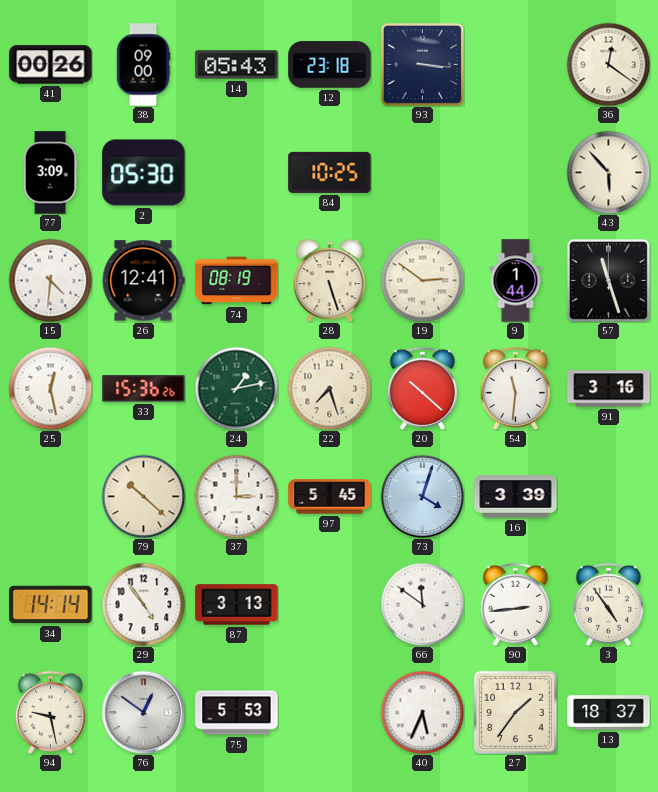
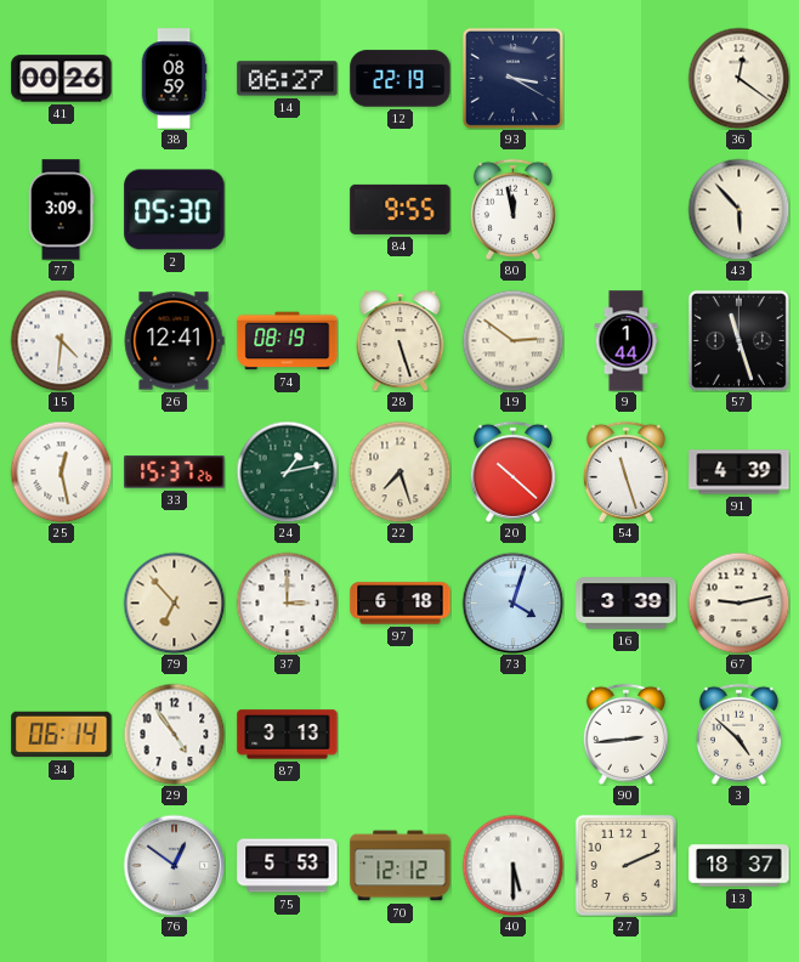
38: 09:00 -> 08:59
14: 05:43 -> 06:27
12: 23:18 -> 22:19
93: 3:16 -> 3:20
84: 10:25 -> 9:55
80: none -> 11:58
33: 15:36 -> 15:37
54: 11:31 -> 11:27
91: 3:16 -> 4:39
79: 10:22 -> 6:53
97: 5:45 -> 6:18
67: none -> 9:13
34: 14:14 -> 06:14
66: 11:51 -> none
3: 4:54 -> 4:52
94: 9:28 -> none
70: none -> 12:12
40: 5:34 -> 5:30
27: 1:36 -> 2:11
